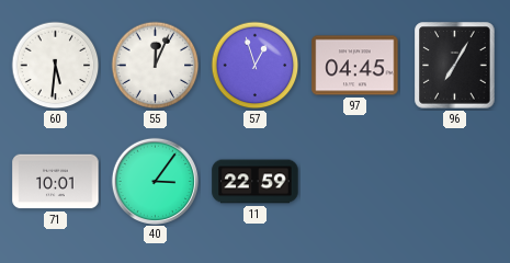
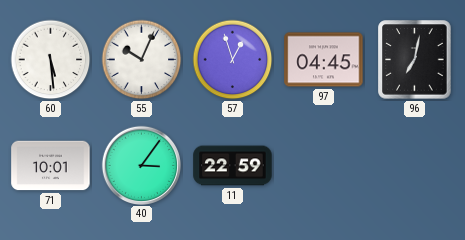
60: 5:31 -> 5:29
55: 12:04 -> 10:04
96: 7:05 -> 7:02
